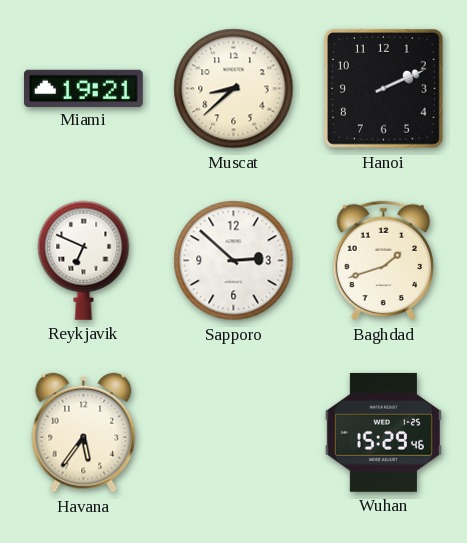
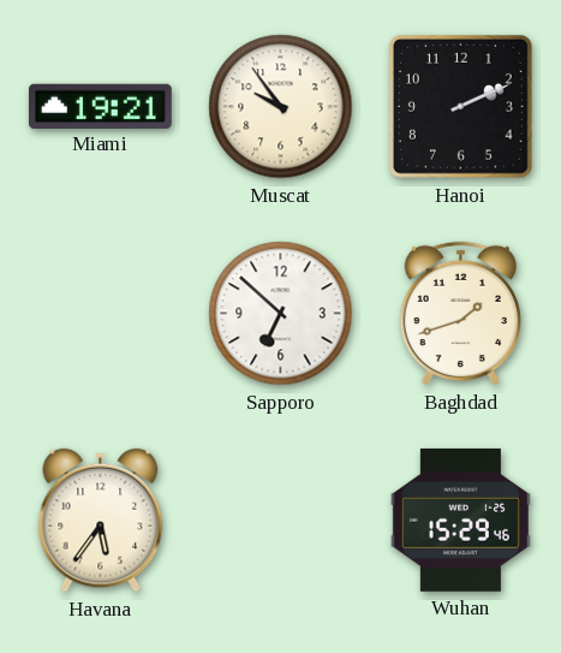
Muscat: 8:38 -> 9:54
Reykjavik: 6:49 -> none
Sapporo: 2:52 -> 6:52
